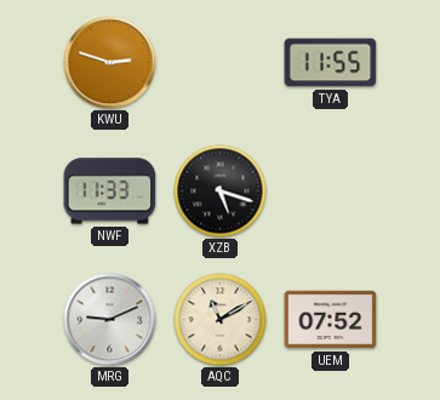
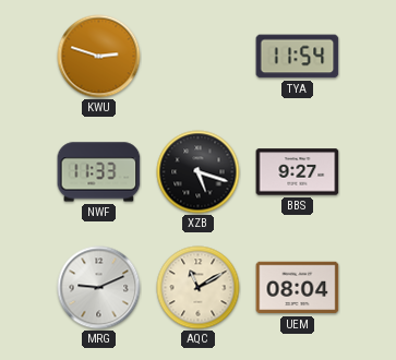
TYA: 11:55 -> 11:54
BBS: none -> 9:27
UEM: 07:52 -> 08:04
